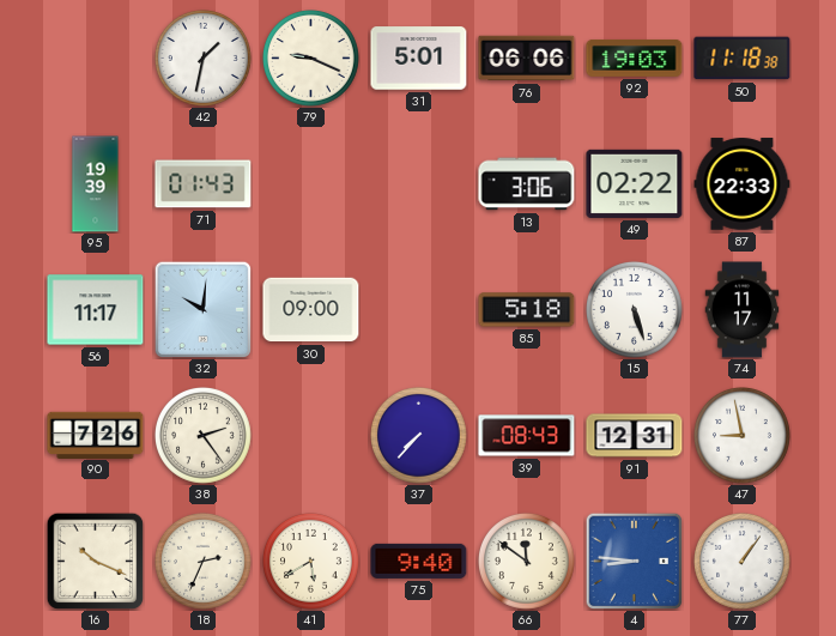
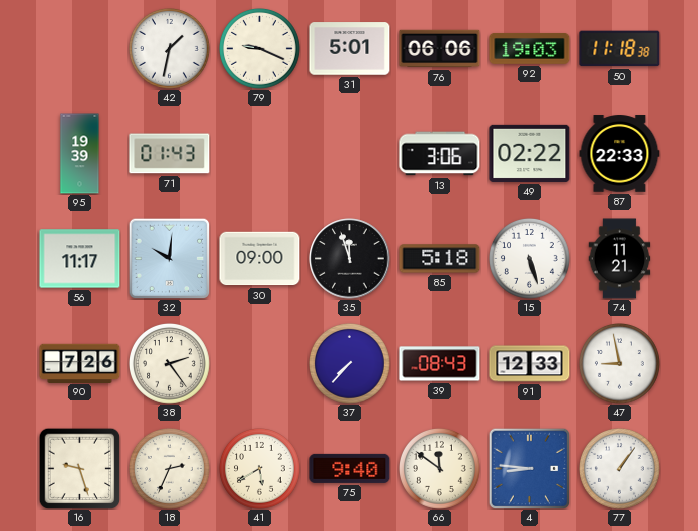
35: none -> 11:57
74: 11:17 -> 11:21
91: 12:31 -> 12:33
16: 10:19 -> 9:27
